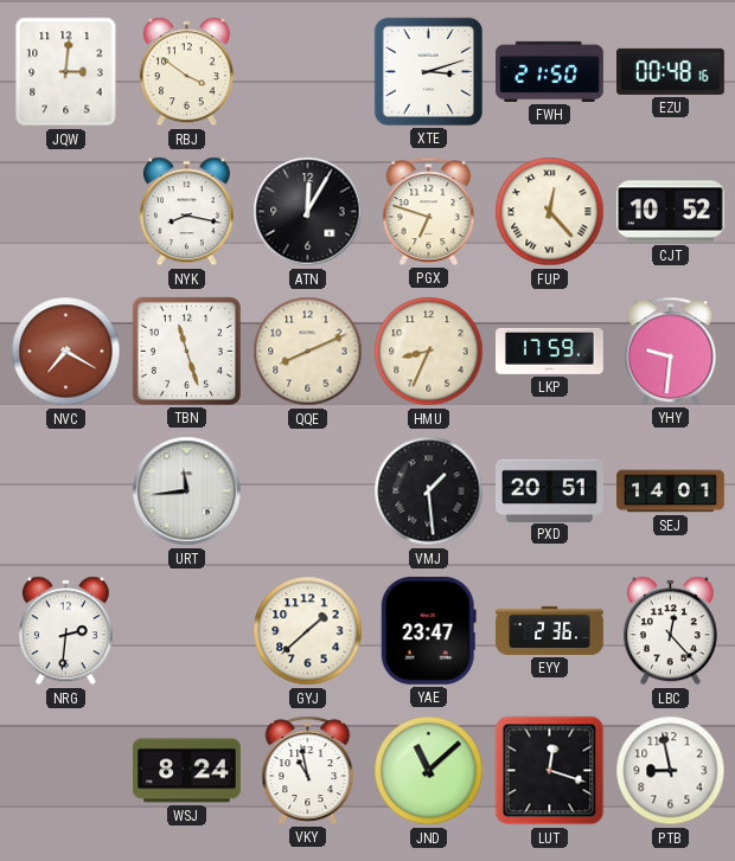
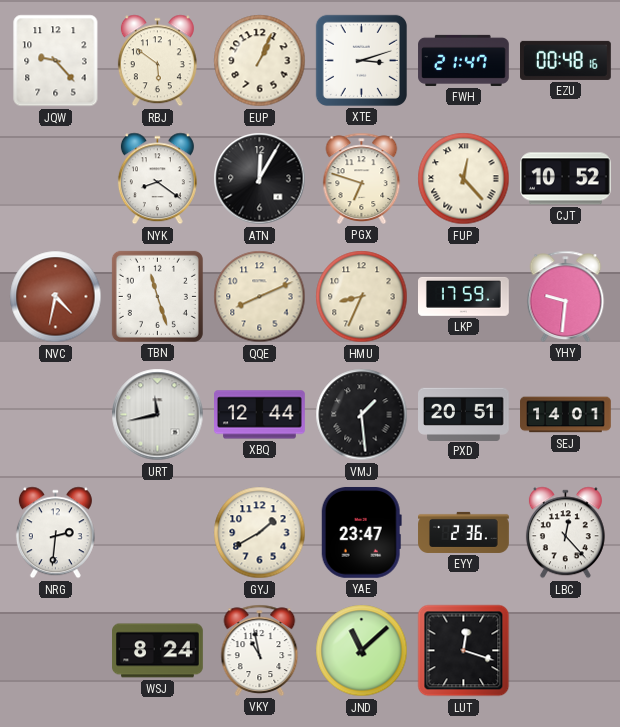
JQW: 3:01 -> 9:23
RBJ: 3:51 -> 5:51
EUP: none -> 1:04
FWH: 21:50 -> 21:47
NYK: 8:17 -> 8:21
NVC: 7:20 -> 4:32
URT: 11:44 -> 11:43
XBQ: none -> 12:44
GYJ: 1:38 -> 1:40
PTB: 8:58 -> none
